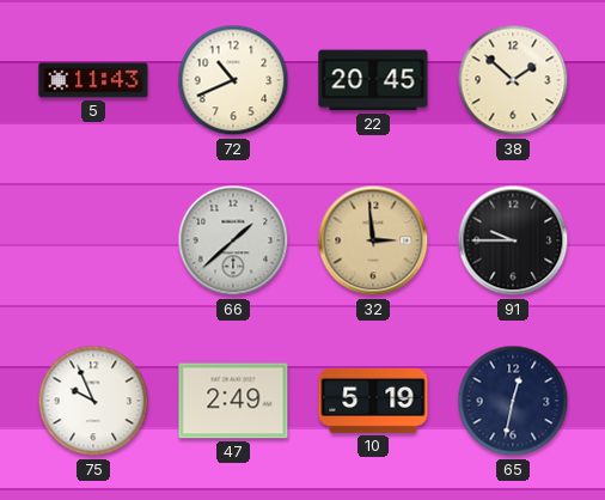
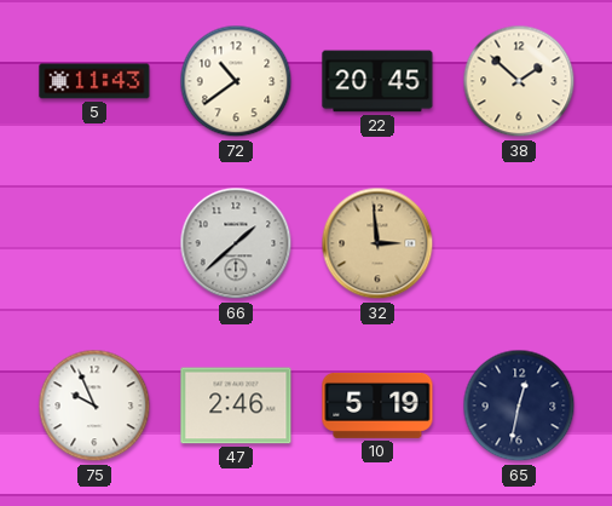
72: 10:41 -> 10:39
91: 9:45 -> none
47: 2:49 -> 2:46
